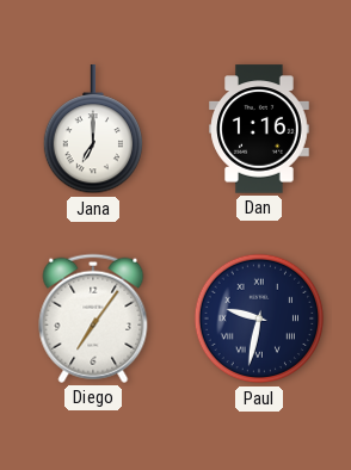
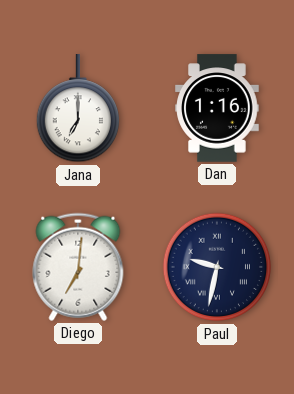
Diego: 7:06 -> 7:01
